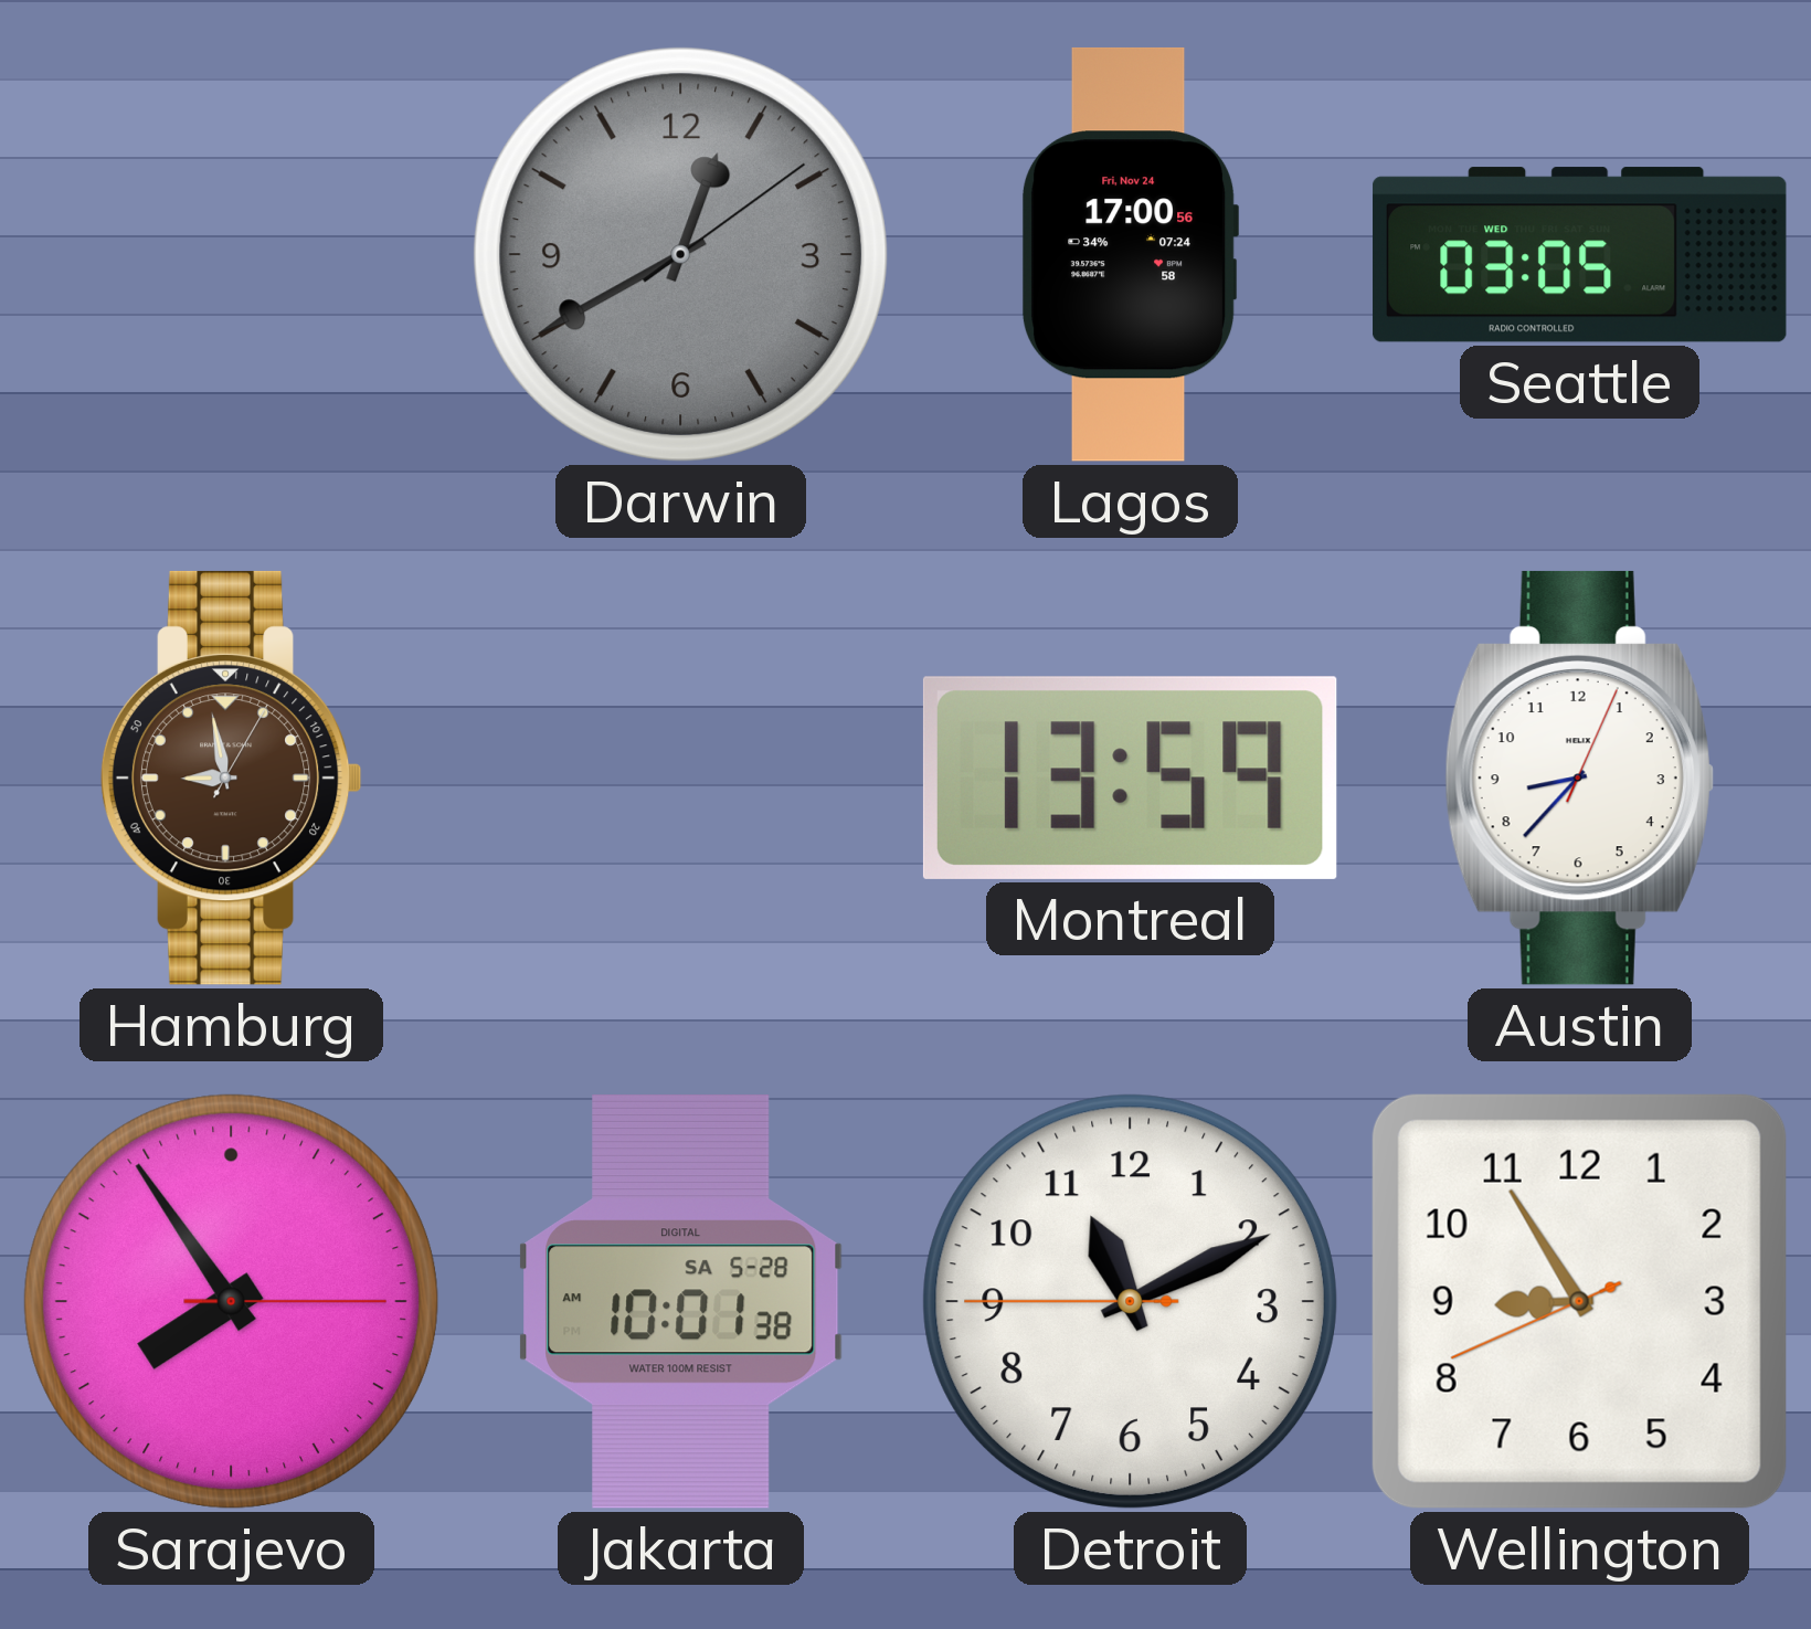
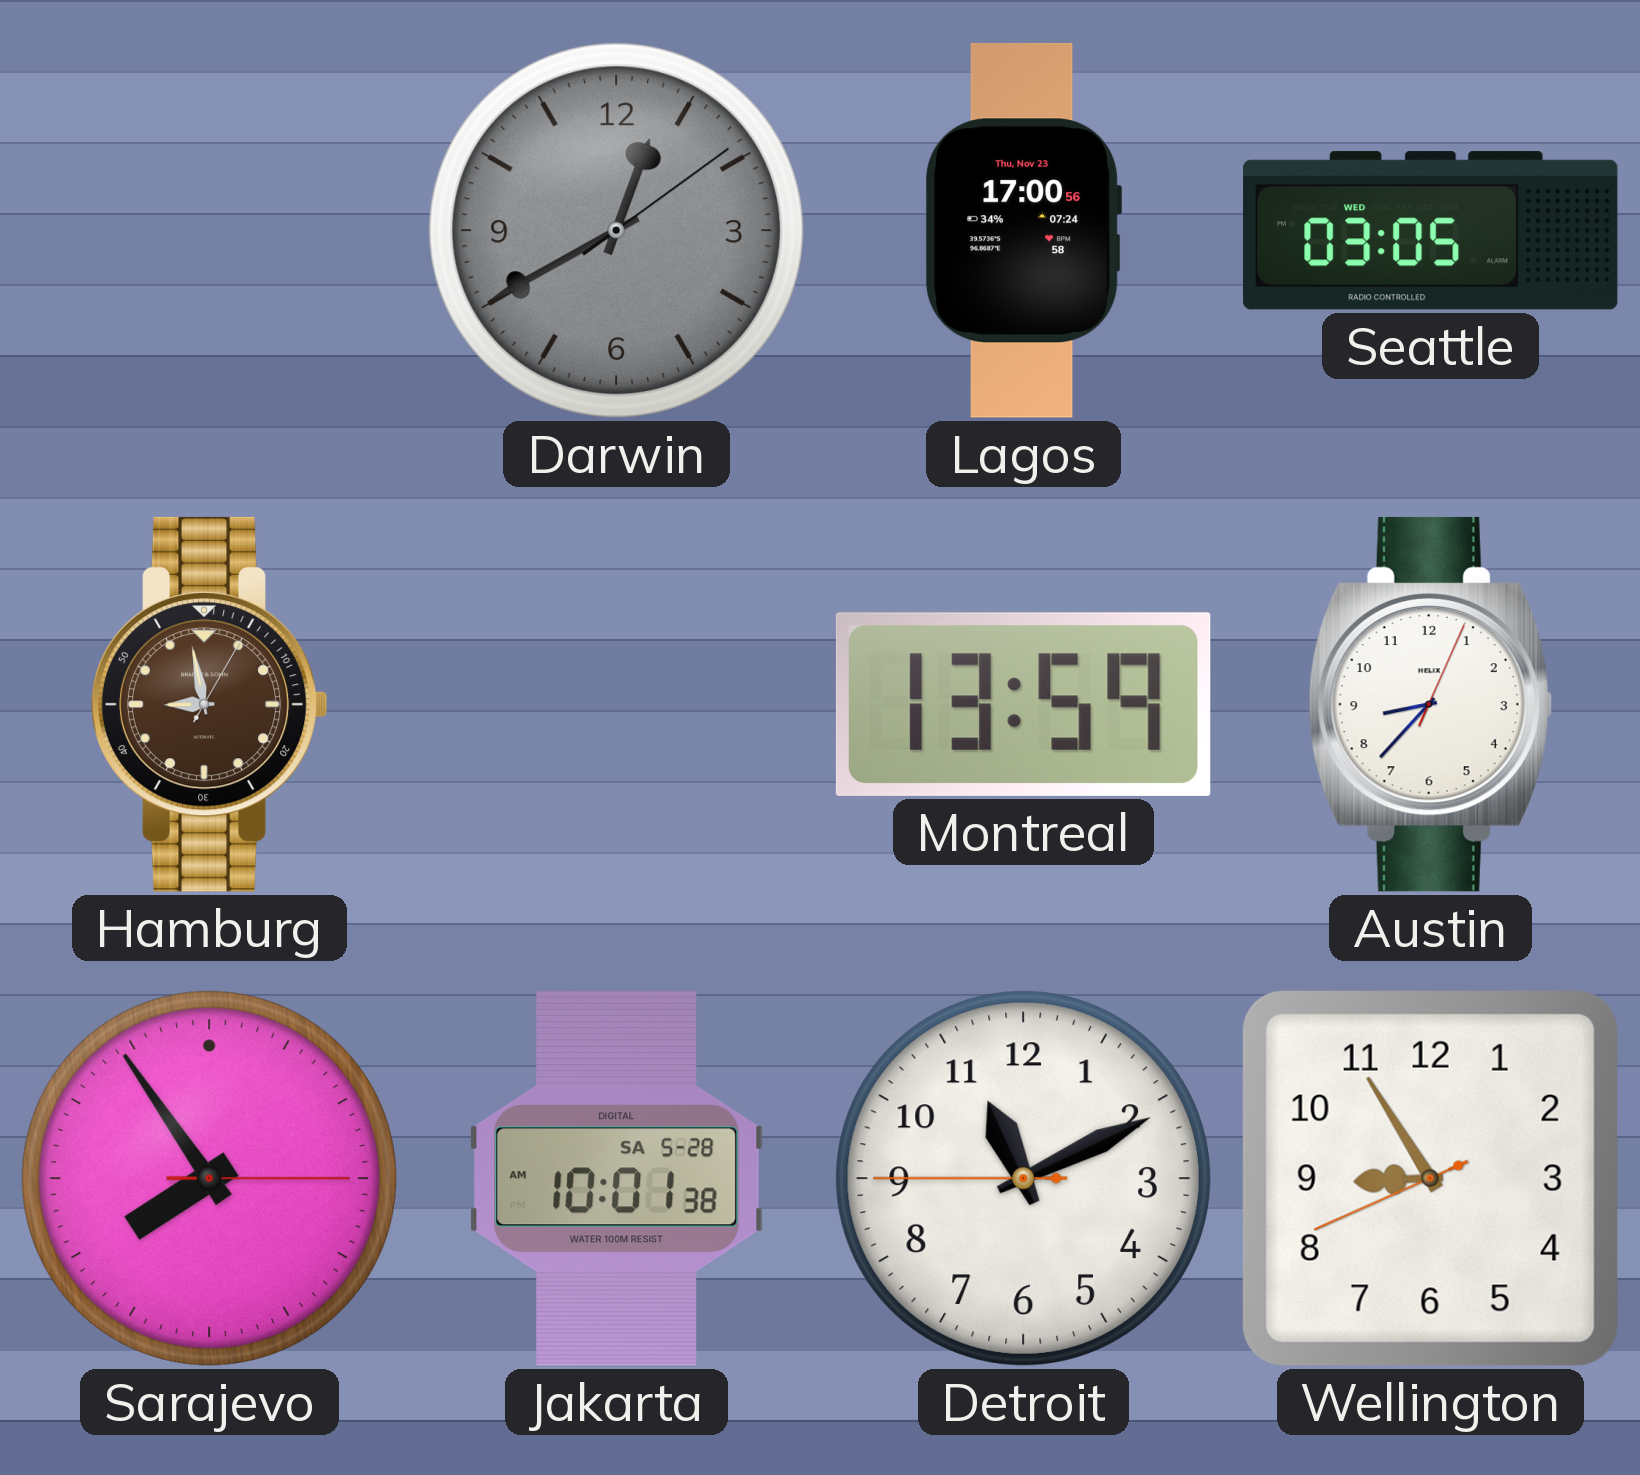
Lagos date: Fri, Nov 24 -> Thu, Nov 23
